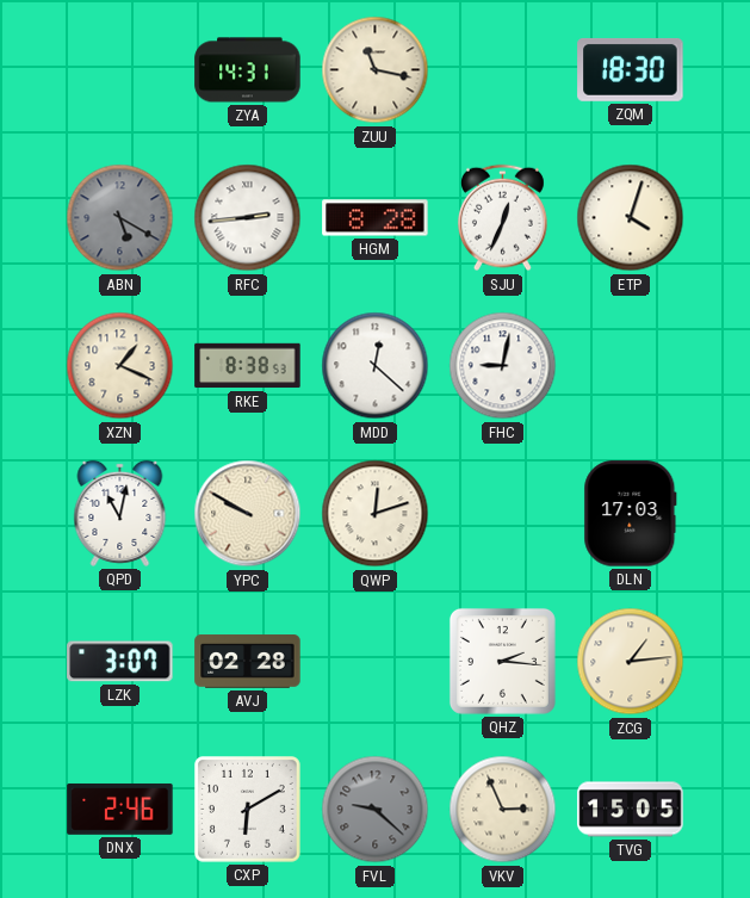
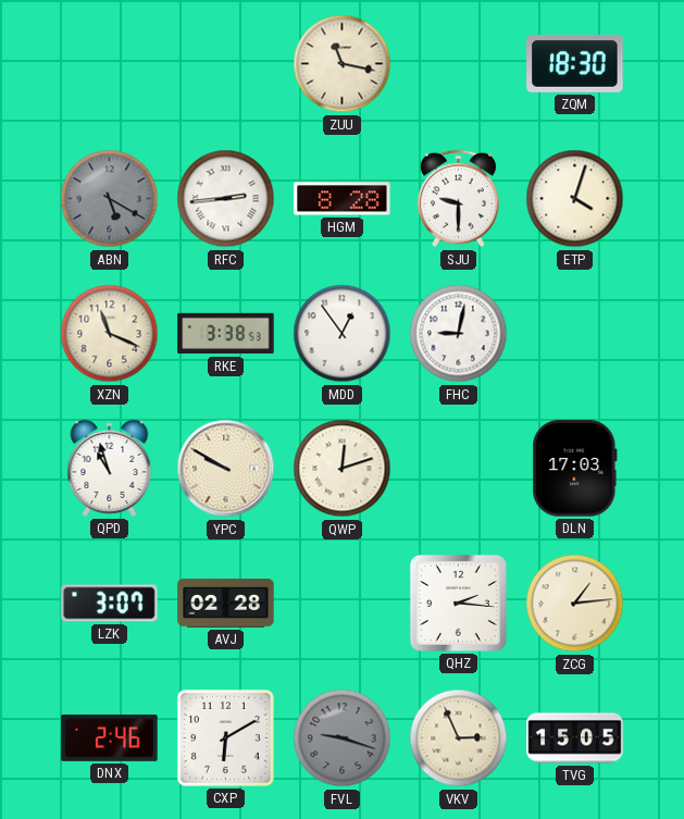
ZYA: 14:31 -> none
SJU: 12:34 -> 9:30
XZN: 1:19 -> 11:19
RKE: 8:38 -> 3:38
MDD: 12:22 -> 12:54
QPD: 11:02 -> 10:57
FVL: 9:22 -> 9:18
